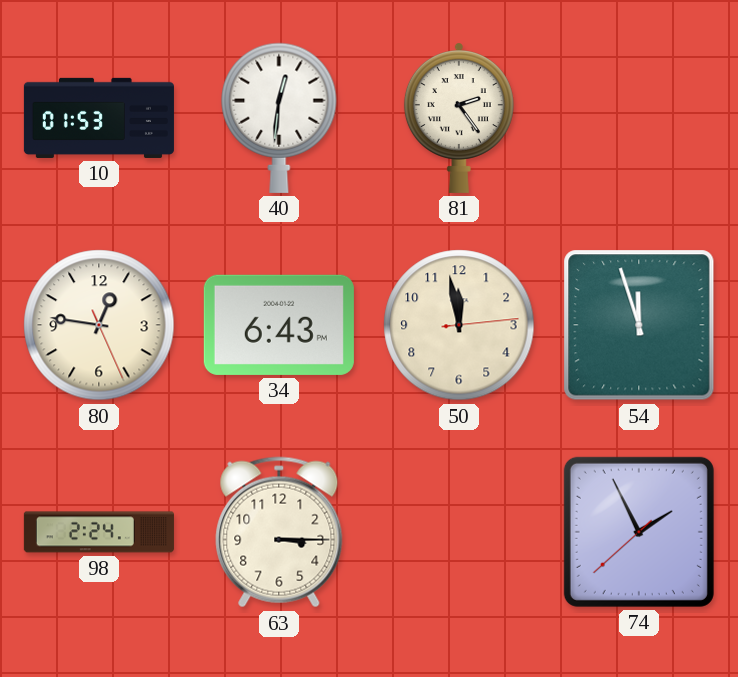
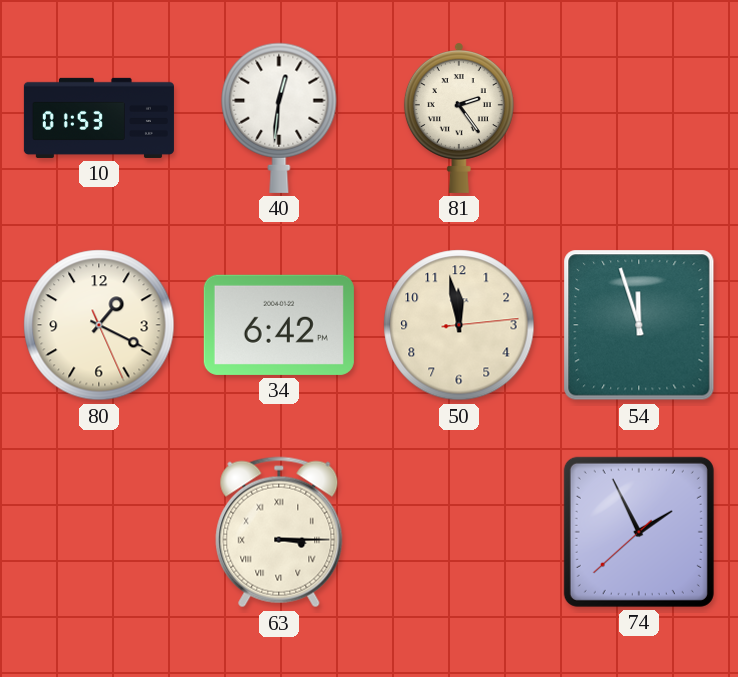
80: 12:46 -> 1:19
34: 6:43 -> 6:42
98: 2:24 -> none
63 numerals: Arabic -> Roman
